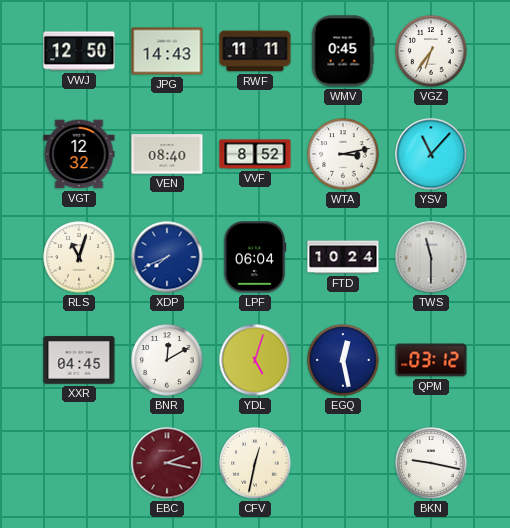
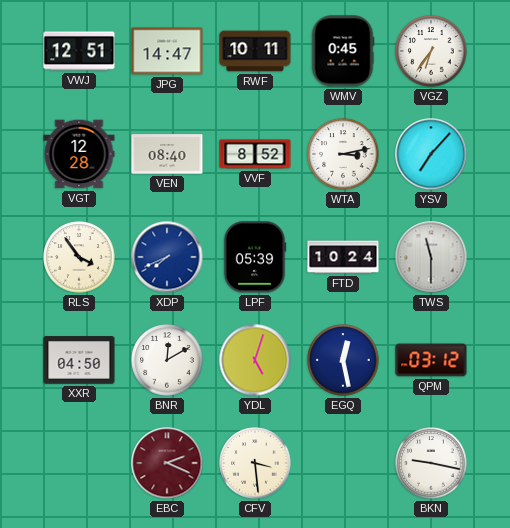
VWJ: 12:50 -> 12:51
JPG: 14:43 -> 14:47
RWF: 11:11 -> 10:11
VGT: 12:32 -> 12:28
YSV: 11:07 -> 7:07
RLS: 11:03 -> 3:54
LPF: 06:04 -> 05:39
XXR: 04:45 -> 04:50
EBC: 2:17 -> 2:19
CFV: 12:32 -> 3:29
